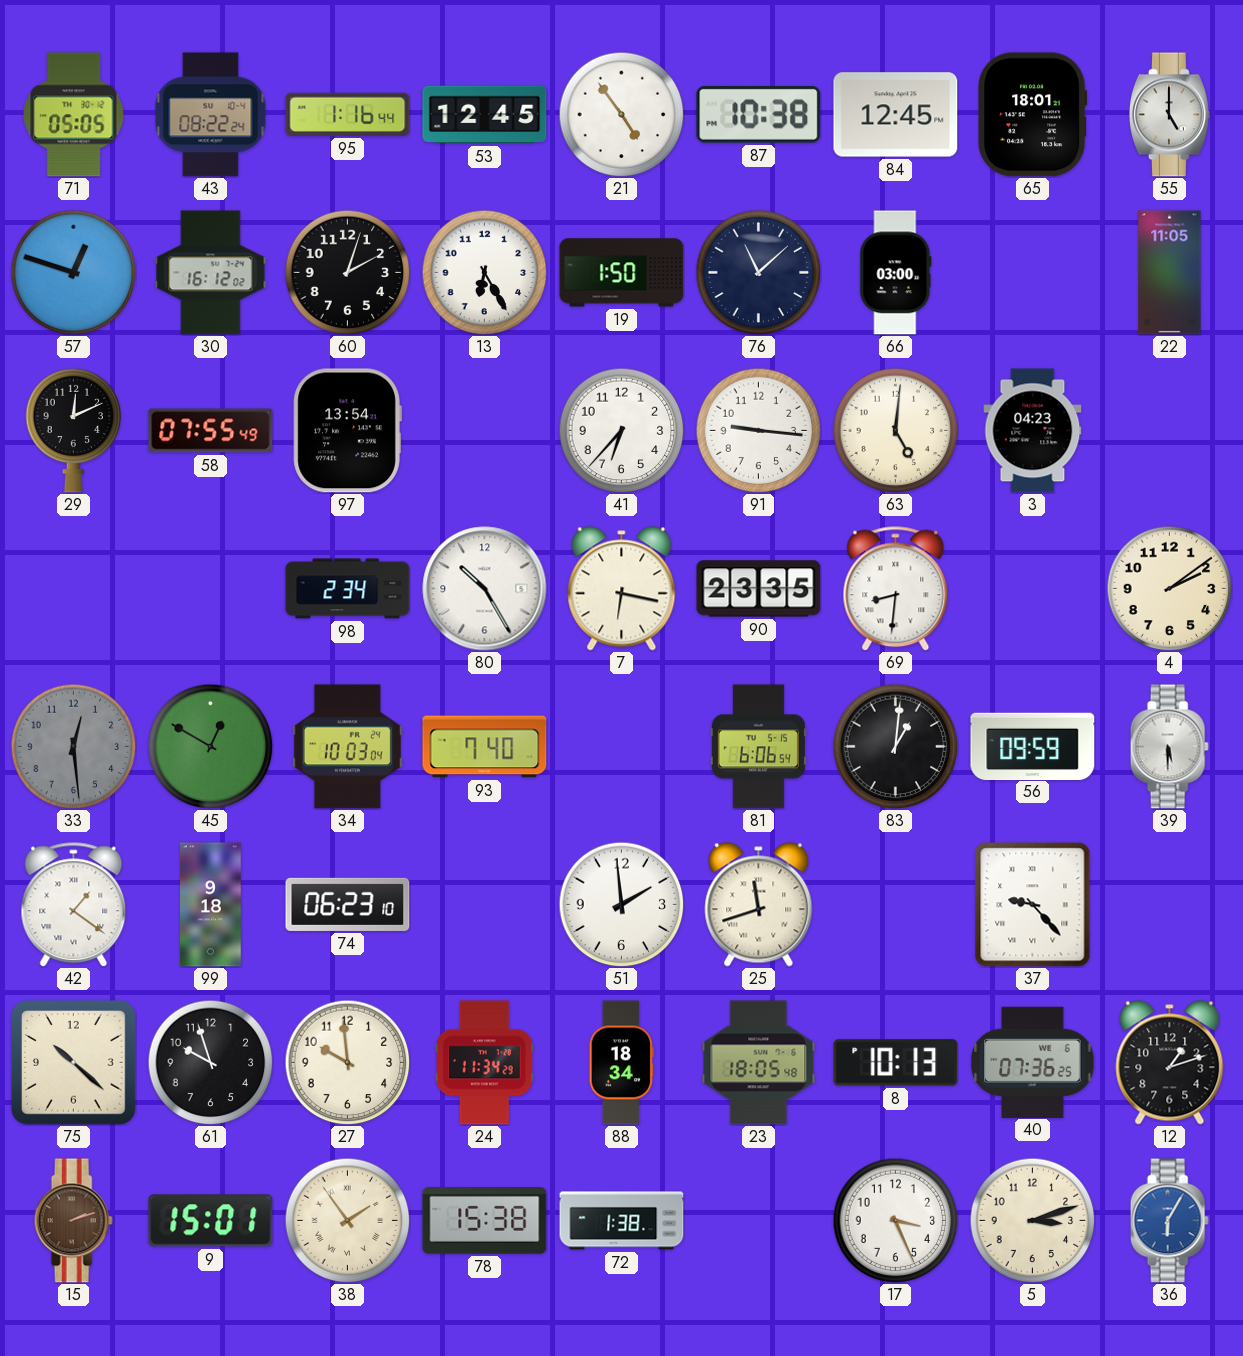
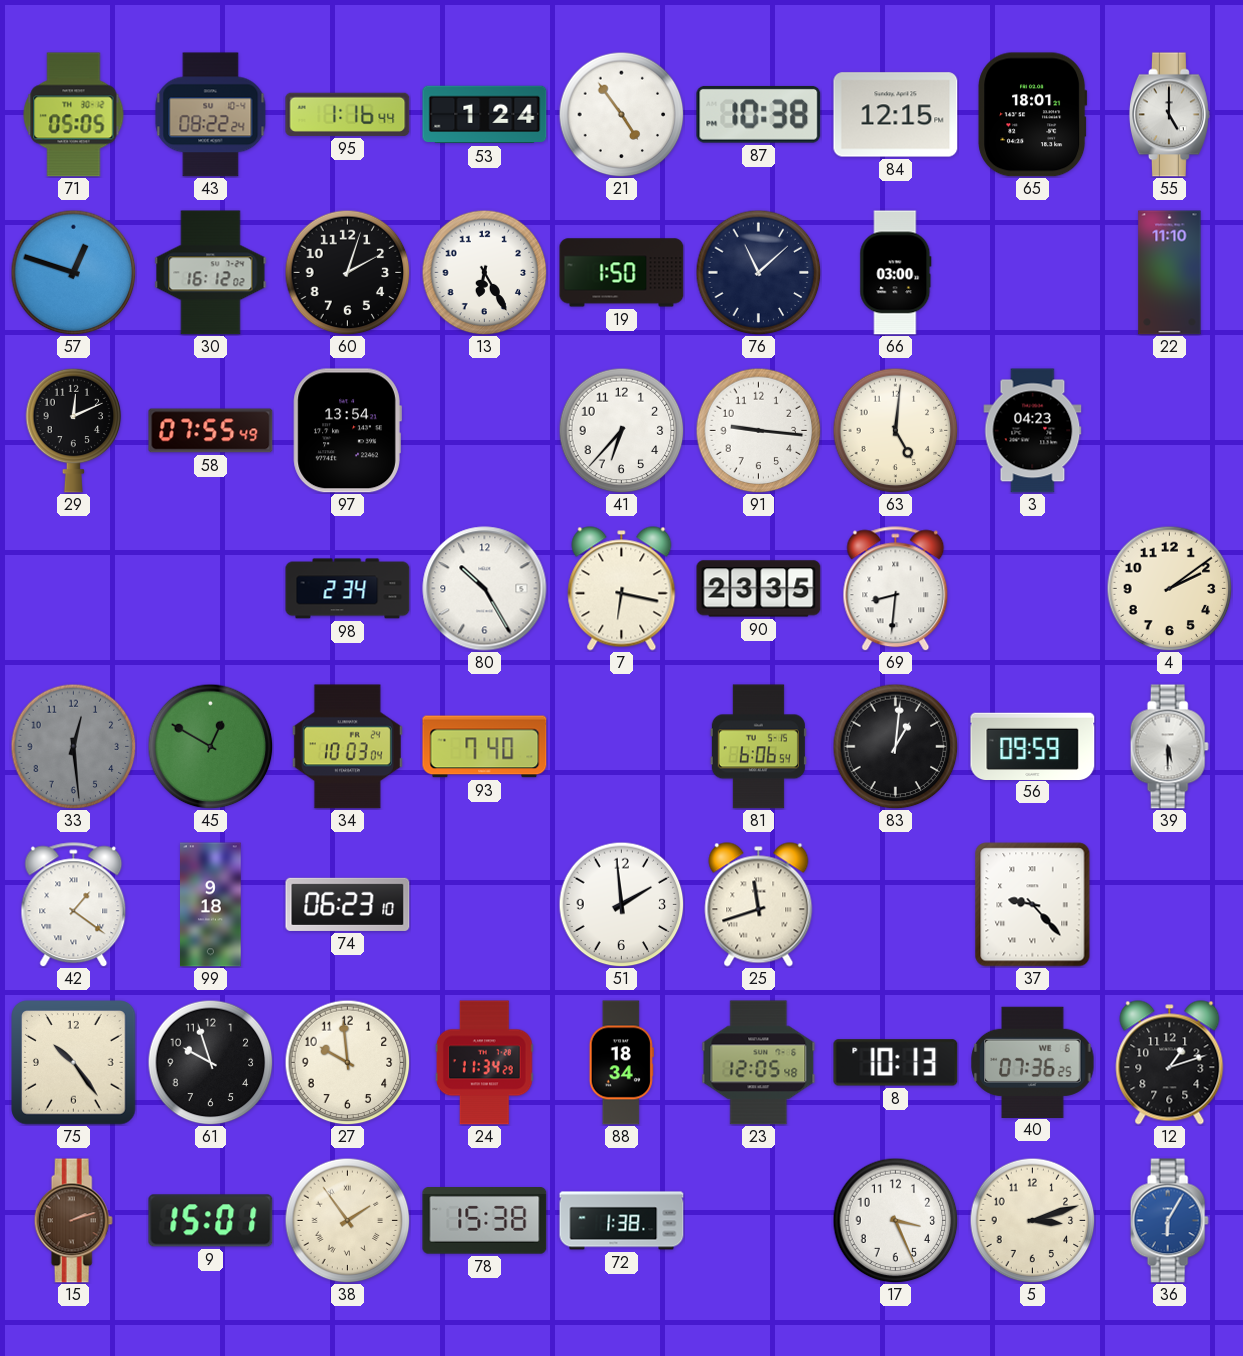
53: 12:45 -> 1:24
84: 12:45 -> 12:15
22: 11:05 -> 11:10
75: 10:22 -> 10:24
23: 18:05 -> 12:05
